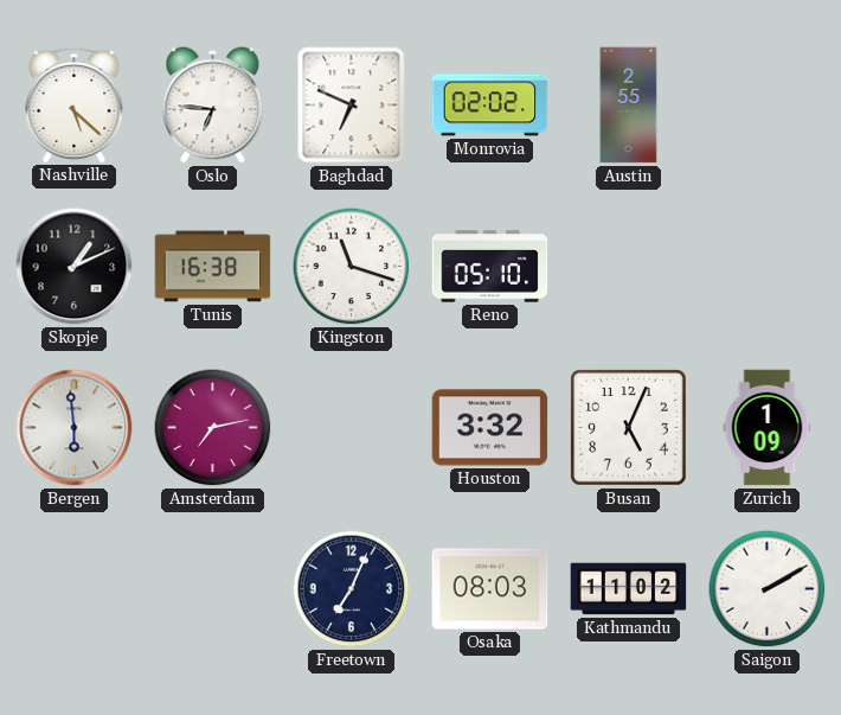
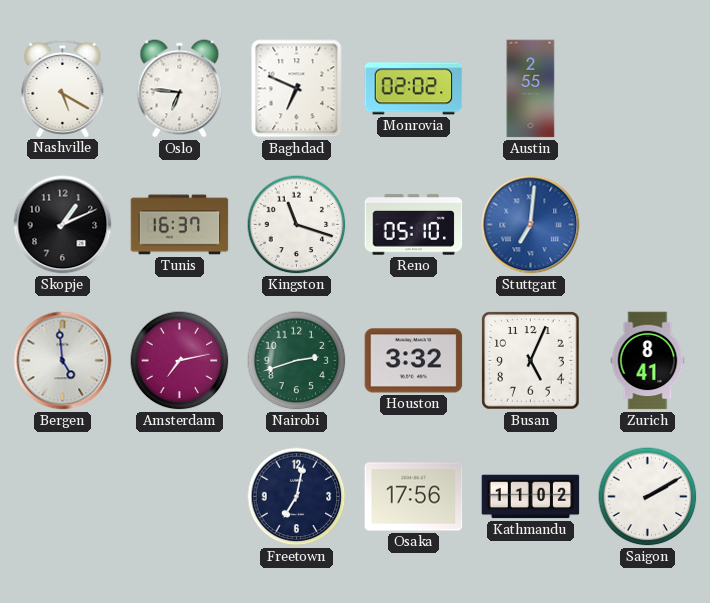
Nashville: 5:22 -> 5:20
Tunis: 16:38 -> 16:37
Stuttgart: none -> 7:01
Bergen: 5:59 -> 4:59
Nairobi: none -> 2:42
Zurich: 1:09 -> 8:41
Freetown: 7:04 -> 7:02
Osaka: 08:03 -> 17:56
